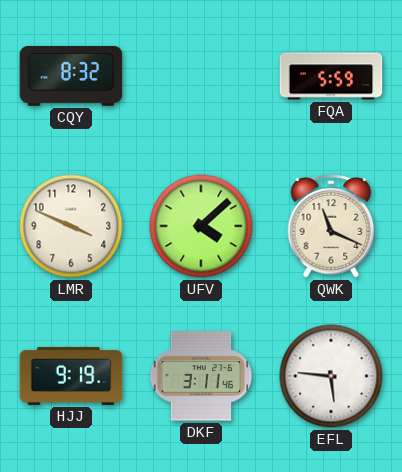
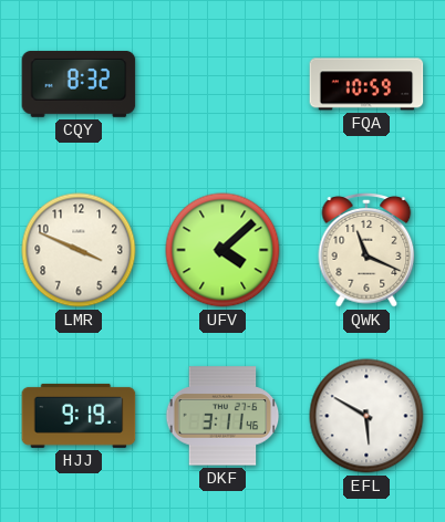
FQA: 5:59 -> 10:59
EFL: 5:46 -> 5:50
